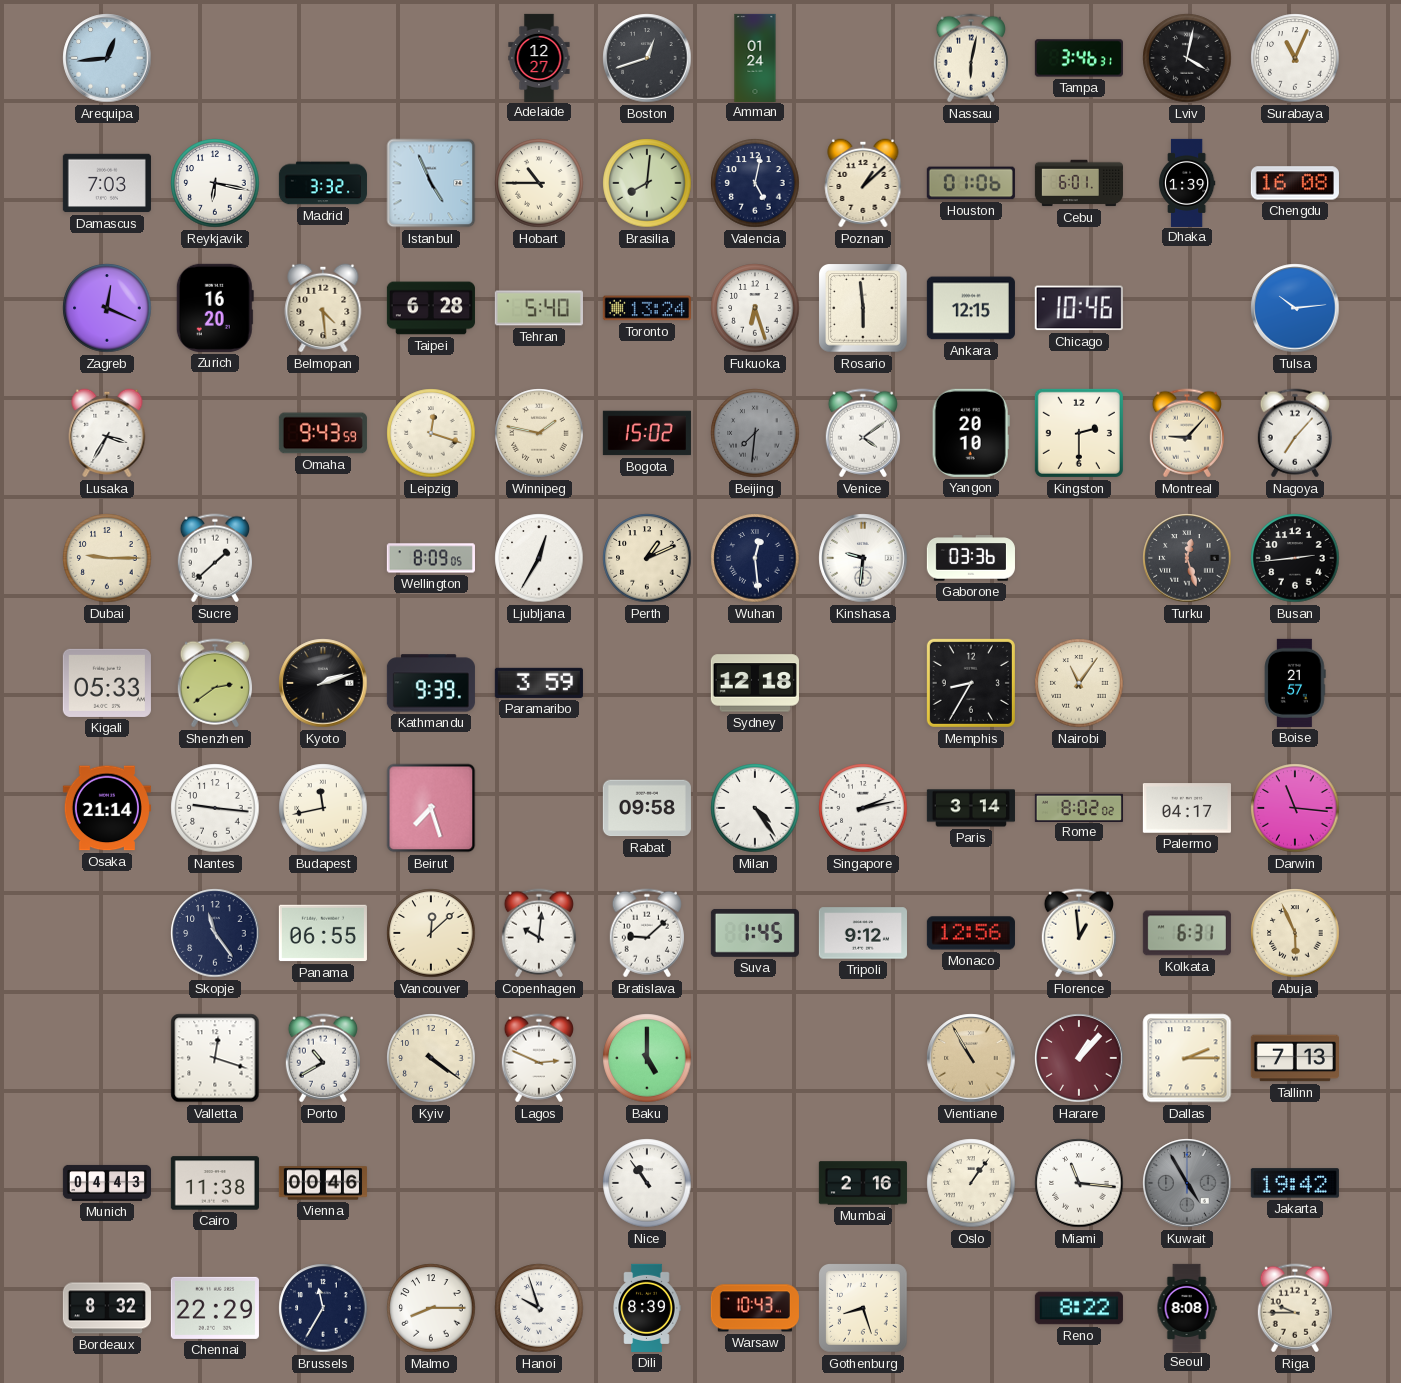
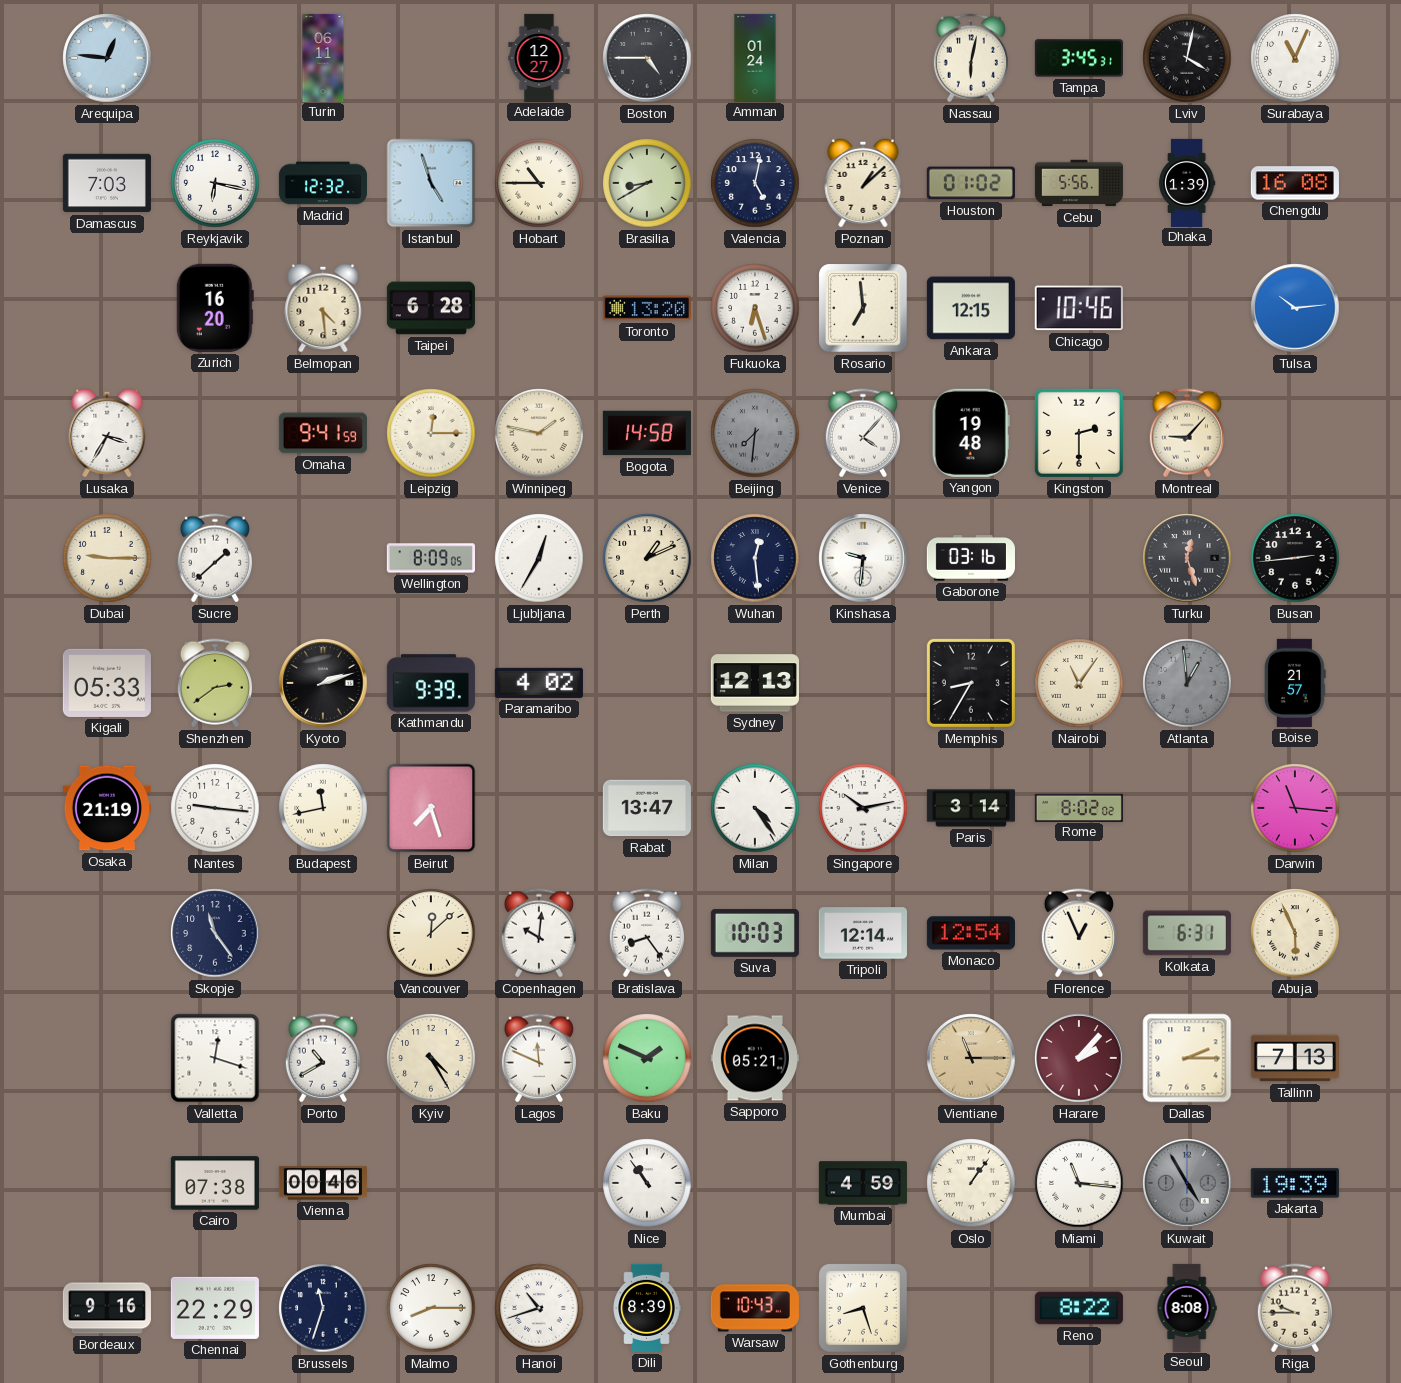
Arequipa: 12:44 -> 12:46
Turin: none -> 06:11
Boston: 12:42 -> 4:45
Tampa: 3:46 -> 3:45
Madrid: 3:32 -> 12:32
Istanbul: 4:56 -> 4:57
Brasilia: 8:01 -> 8:40
Houston: 01:06 -> 01:02
Cebu: 6:01 -> 5:56
Zagreb: 12:19 -> none
Tehran: 5:40 -> none
Toronto: 13:24 -> 13:20
Rosario: 5:59 -> 6:59
Omaha: 9:43 -> 9:41
Leipzig: 12:18 -> 12:15
Bogota: 15:02 -> 14:58
Venice: 4:09 -> 4:07
Yangon: 20:10 -> 19:48
Nagoya: 7:07 -> none
Gaborone: 03:36 -> 03:16
Paramaribo: 3:59 -> 4:02
Sydney: 12:18 -> 12:13
Atlanta: none -> 12:59
Osaka: 21:14 -> 21:19
Rabat: 09:58 -> 13:47
Singapore: 2:13 -> 10:13
Palermo: 04:17 -> none
Panama: 06:55 -> none
Bratislava: 9:08 -> 8:24
Suva: 1:45 -> 10:03
Tripoli: 9:12 -> 12:14
Monaco: 12:56 -> 12:54
Florence: 12:59 -> 12:56
Kyiv: 4:21 -> 4:25
Lagos: 2:49 -> 11:49
Baku: 5:00 -> 1:49
Sapporo: none -> 05:21
Vientiane: 10:55 -> 11:15
Harare: 1:07 -> 2:07
Munich: 04:43 -> none
Cairo: 11:38 -> 07:38
Mumbai: 2:16 -> 4:59
Jakarta: 19:42 -> 19:39
Bordeaux: 8:32 -> 9:16
Brussels: 11:35 -> 11:33
Hanoi: 9:57 -> 10:42
